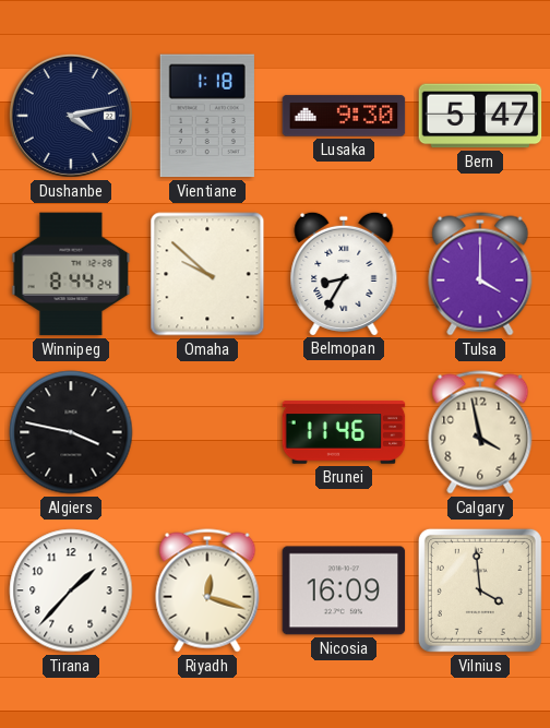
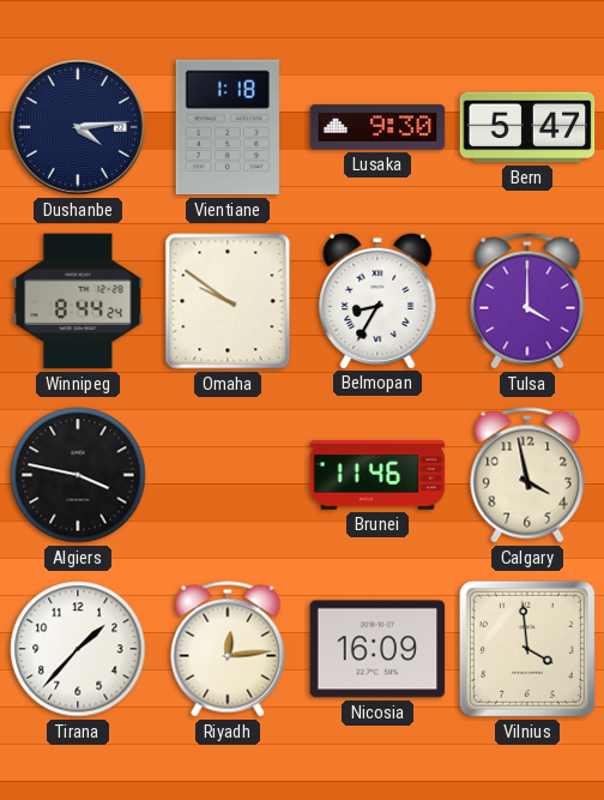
Dushanbe: 4:13 -> 4:14
Omaha: 9:52 -> 9:51
Riyadh: 12:18 -> 12:14
